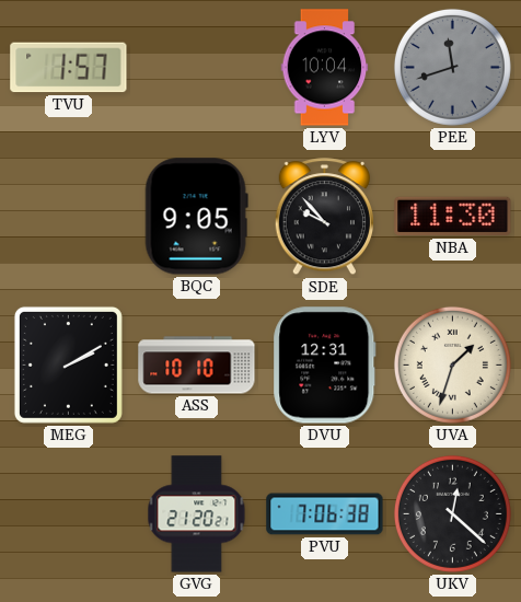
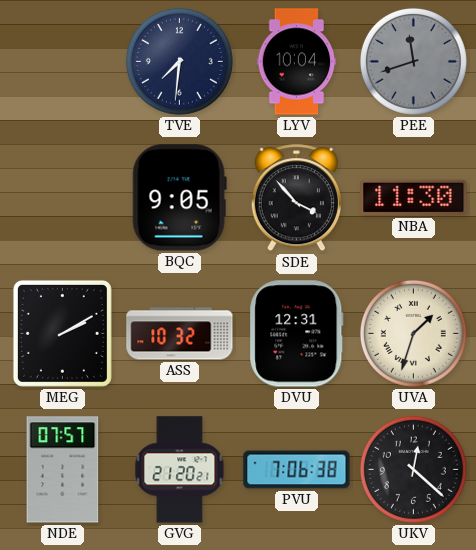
TVU: 1:57 -> none
TVE: none -> 7:31
SDE: 9:53 -> 3:53
ASS: 10:10 -> 10:32
NDE: none -> 07:57
